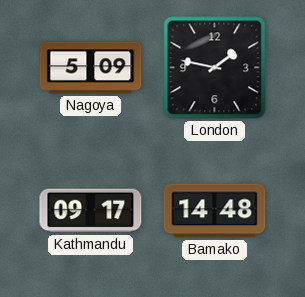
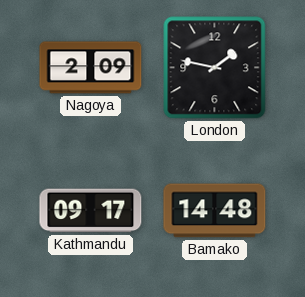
Nagoya: 5:09 -> 2:09
